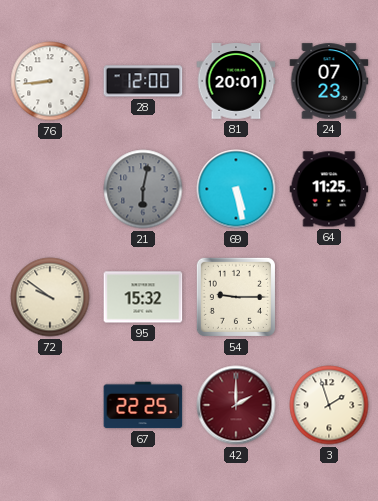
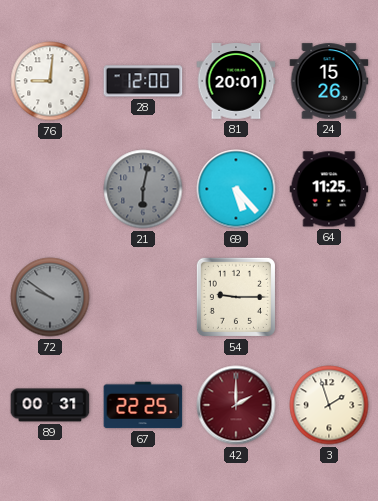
76: 8:44 -> 9:01
24: 07:23 -> 15:26
69: 5:28 -> 5:23
72 dial: cream -> grey
95: 15:32 -> none
89: none -> 00:31
